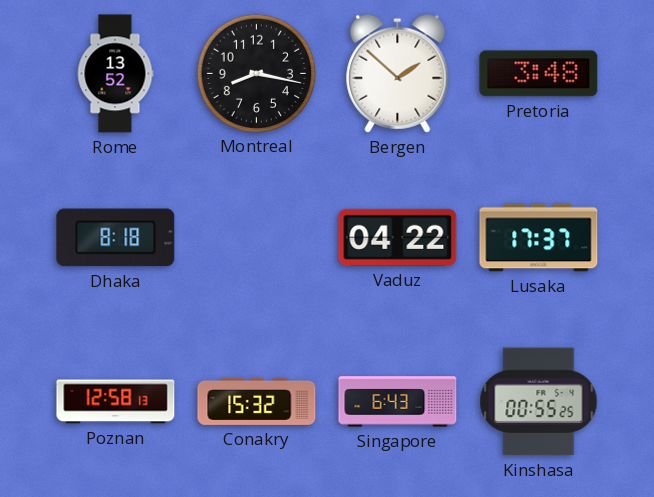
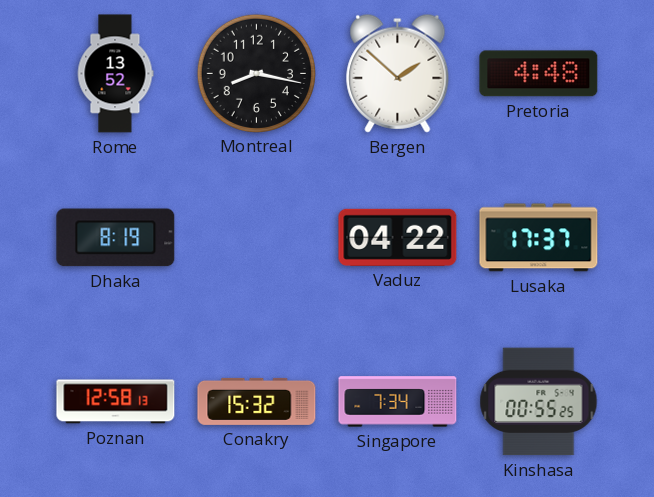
Pretoria: 3:48 -> 4:48
Dhaka: 8:18 -> 8:19
Singapore: 6:43 -> 7:34
